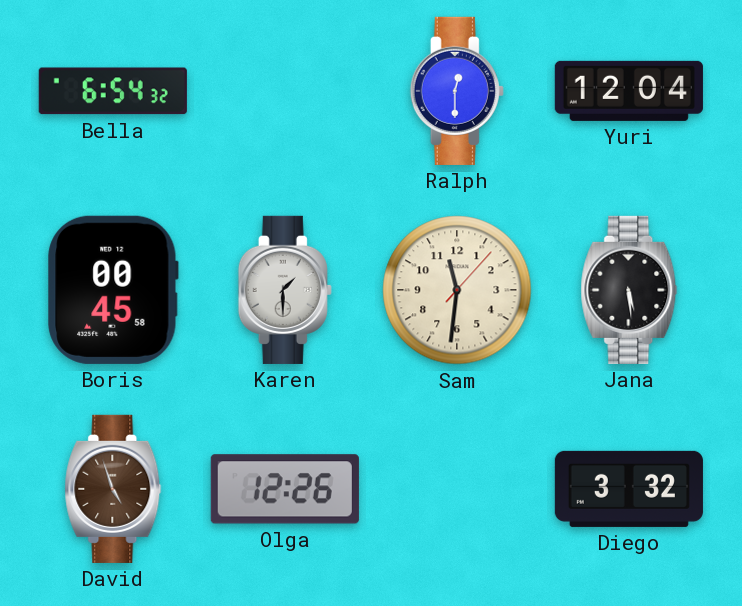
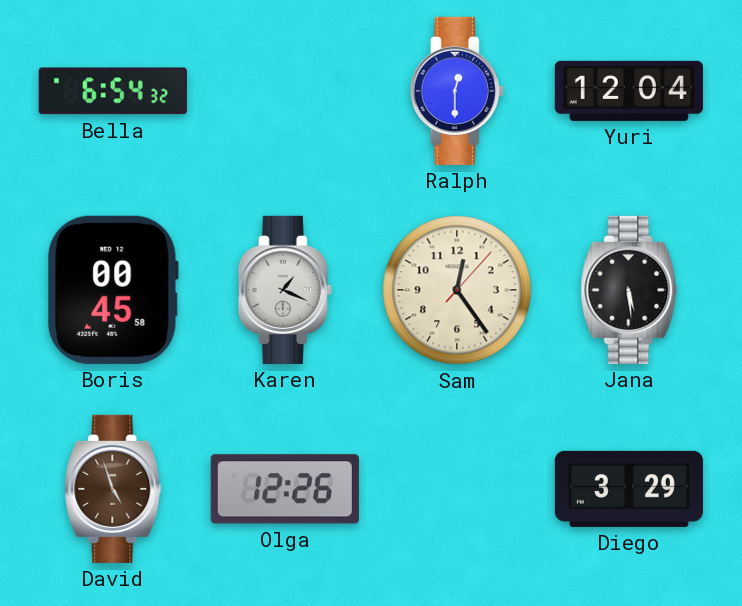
Karen: 1:30 -> 1:19
Sam: 11:31 -> 12:24
Diego: 3:32 -> 3:29
